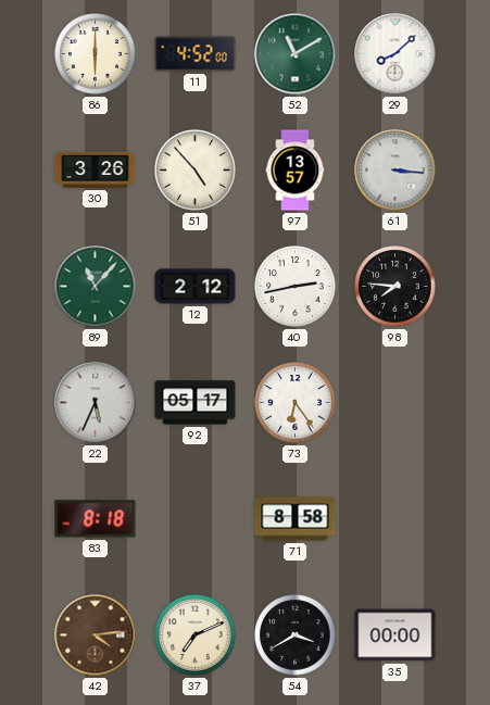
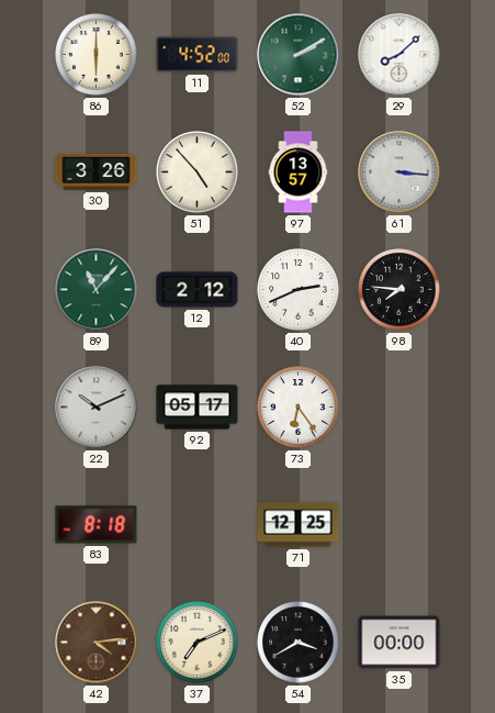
52: 11:10 -> 2:10
40: 2:43 -> 2:41
22: 5:34 -> 10:11
71: 8:58 -> 12:25
